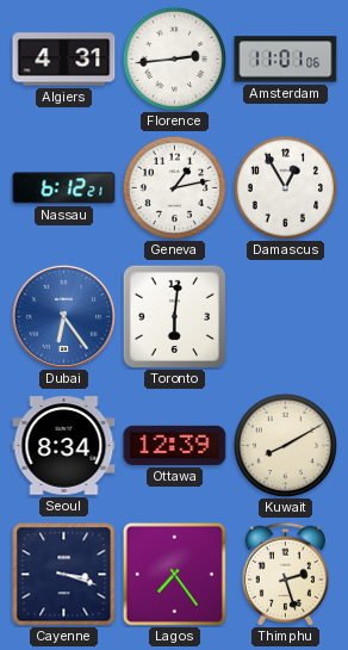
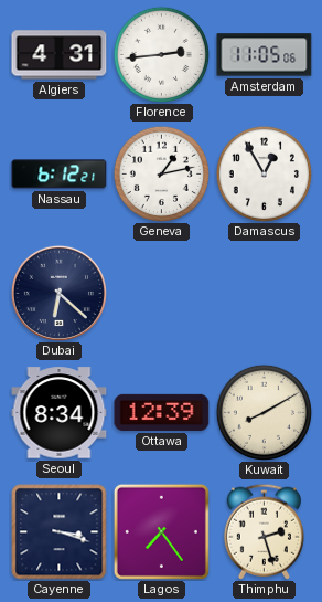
Amsterdam: 11:01 -> 11:05
Dubai: 6:24 -> 6:22
Dubai dial: blue -> navy
Toronto: 6:01 -> none
